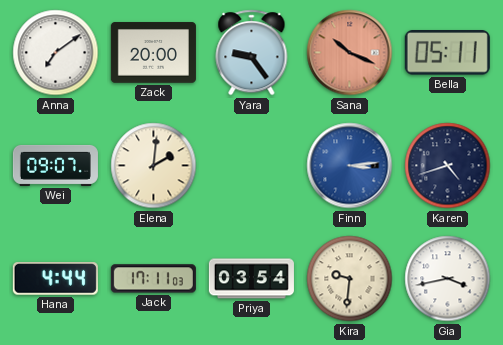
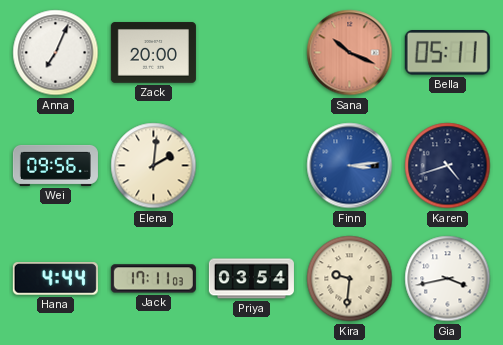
Anna: 7:09 -> 7:04
Yara: 9:24 -> none
Wei: 09:07 -> 09:56
